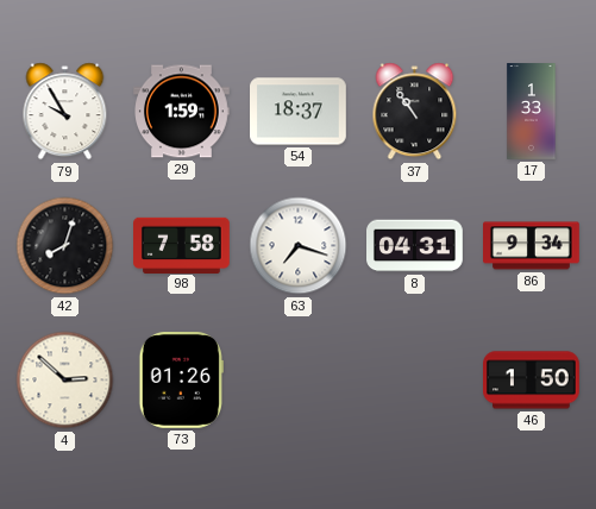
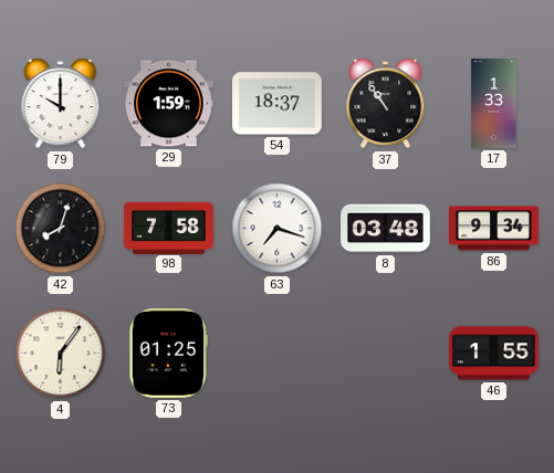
79: 9:55 -> 10:00
8: 04:31 -> 03:48
4: 2:52 -> 6:06
73: 01:26 -> 01:25
46: 1:50 -> 1:55
